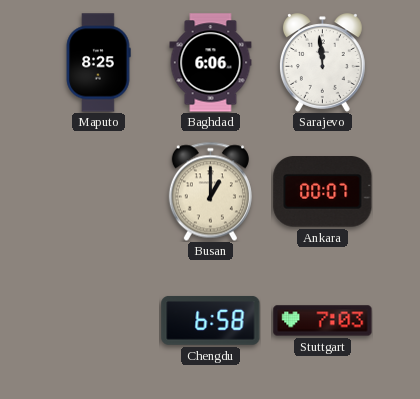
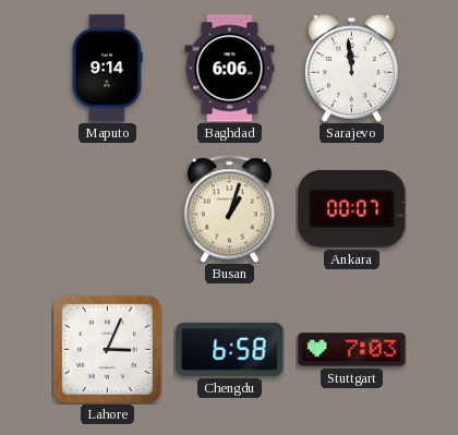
Maputo: 8:25 -> 9:14
Busan: 1:00 -> 1:03
Lahore: none -> 3:04
